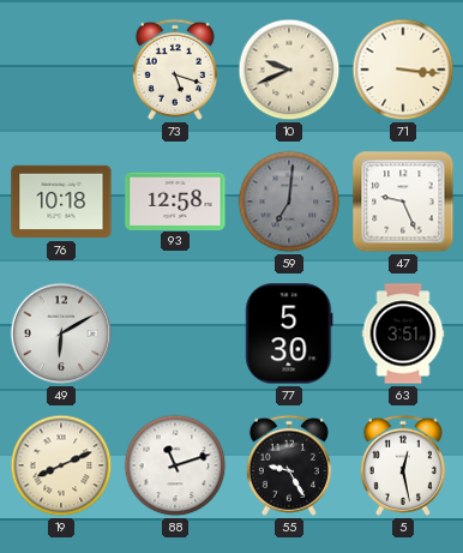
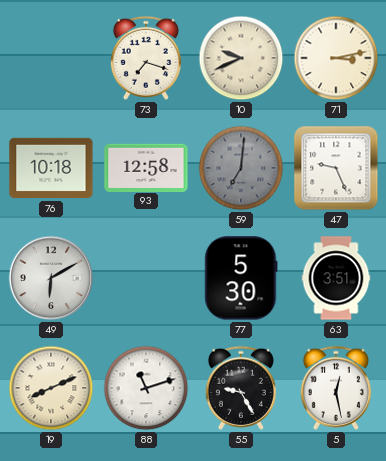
73: 5:18 -> 7:18
71: 3:16 -> 3:13
